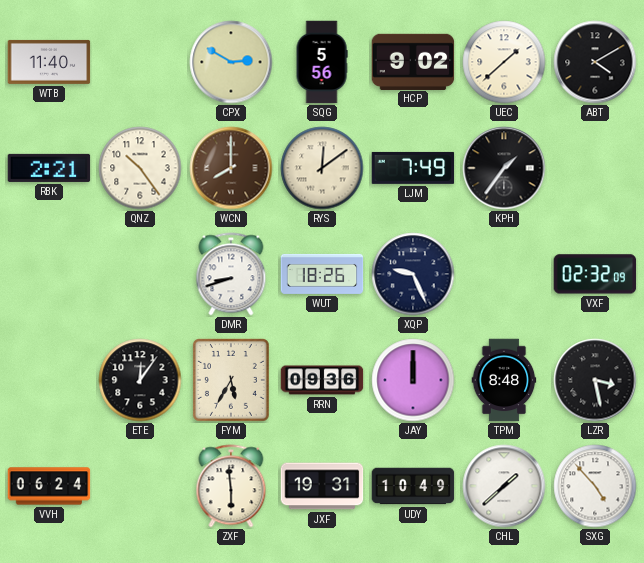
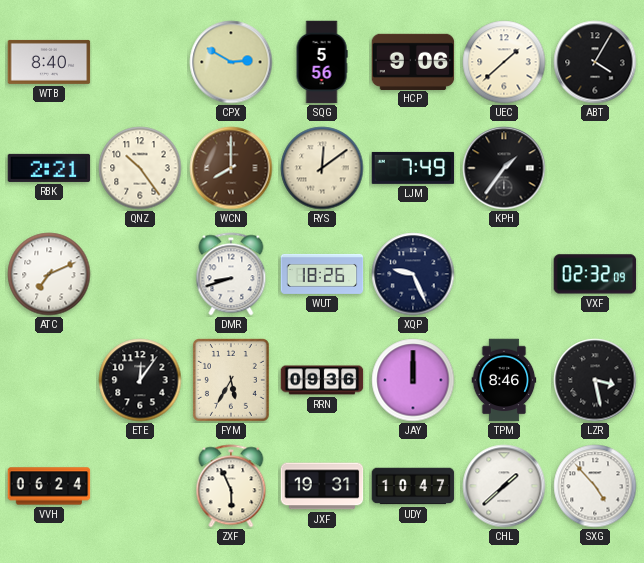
WTB: 11:40 -> 8:40
HCP: 9:02 -> 9:06
ABT: 4:10 -> 4:05
ATC: none -> 7:11
TPM: 8:48 -> 8:46
ZXF: 5:59 -> 5:56
UDY: 10:49 -> 10:47
